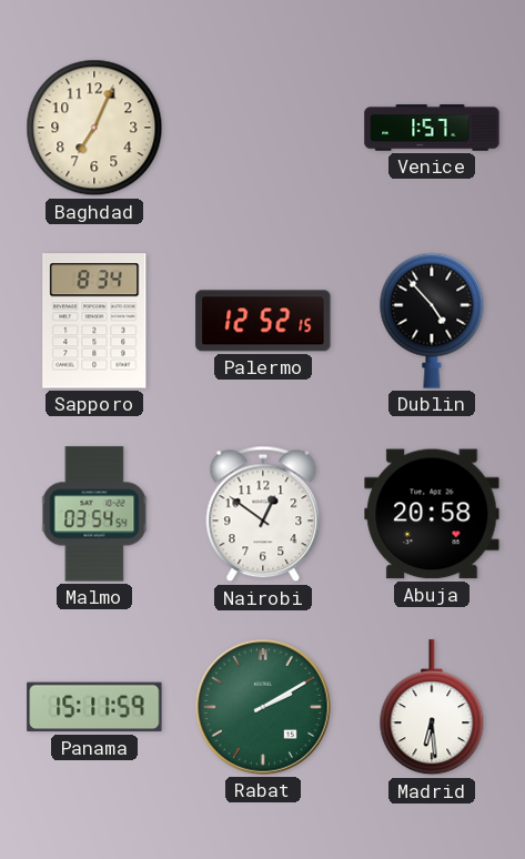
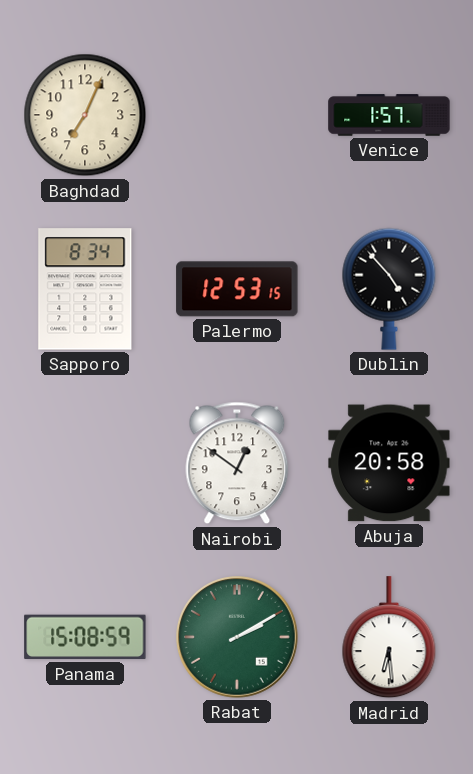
Palermo: 12:52 -> 12:53
Malmo: 03:54 -> none
Panama: 15:11 -> 15:08
